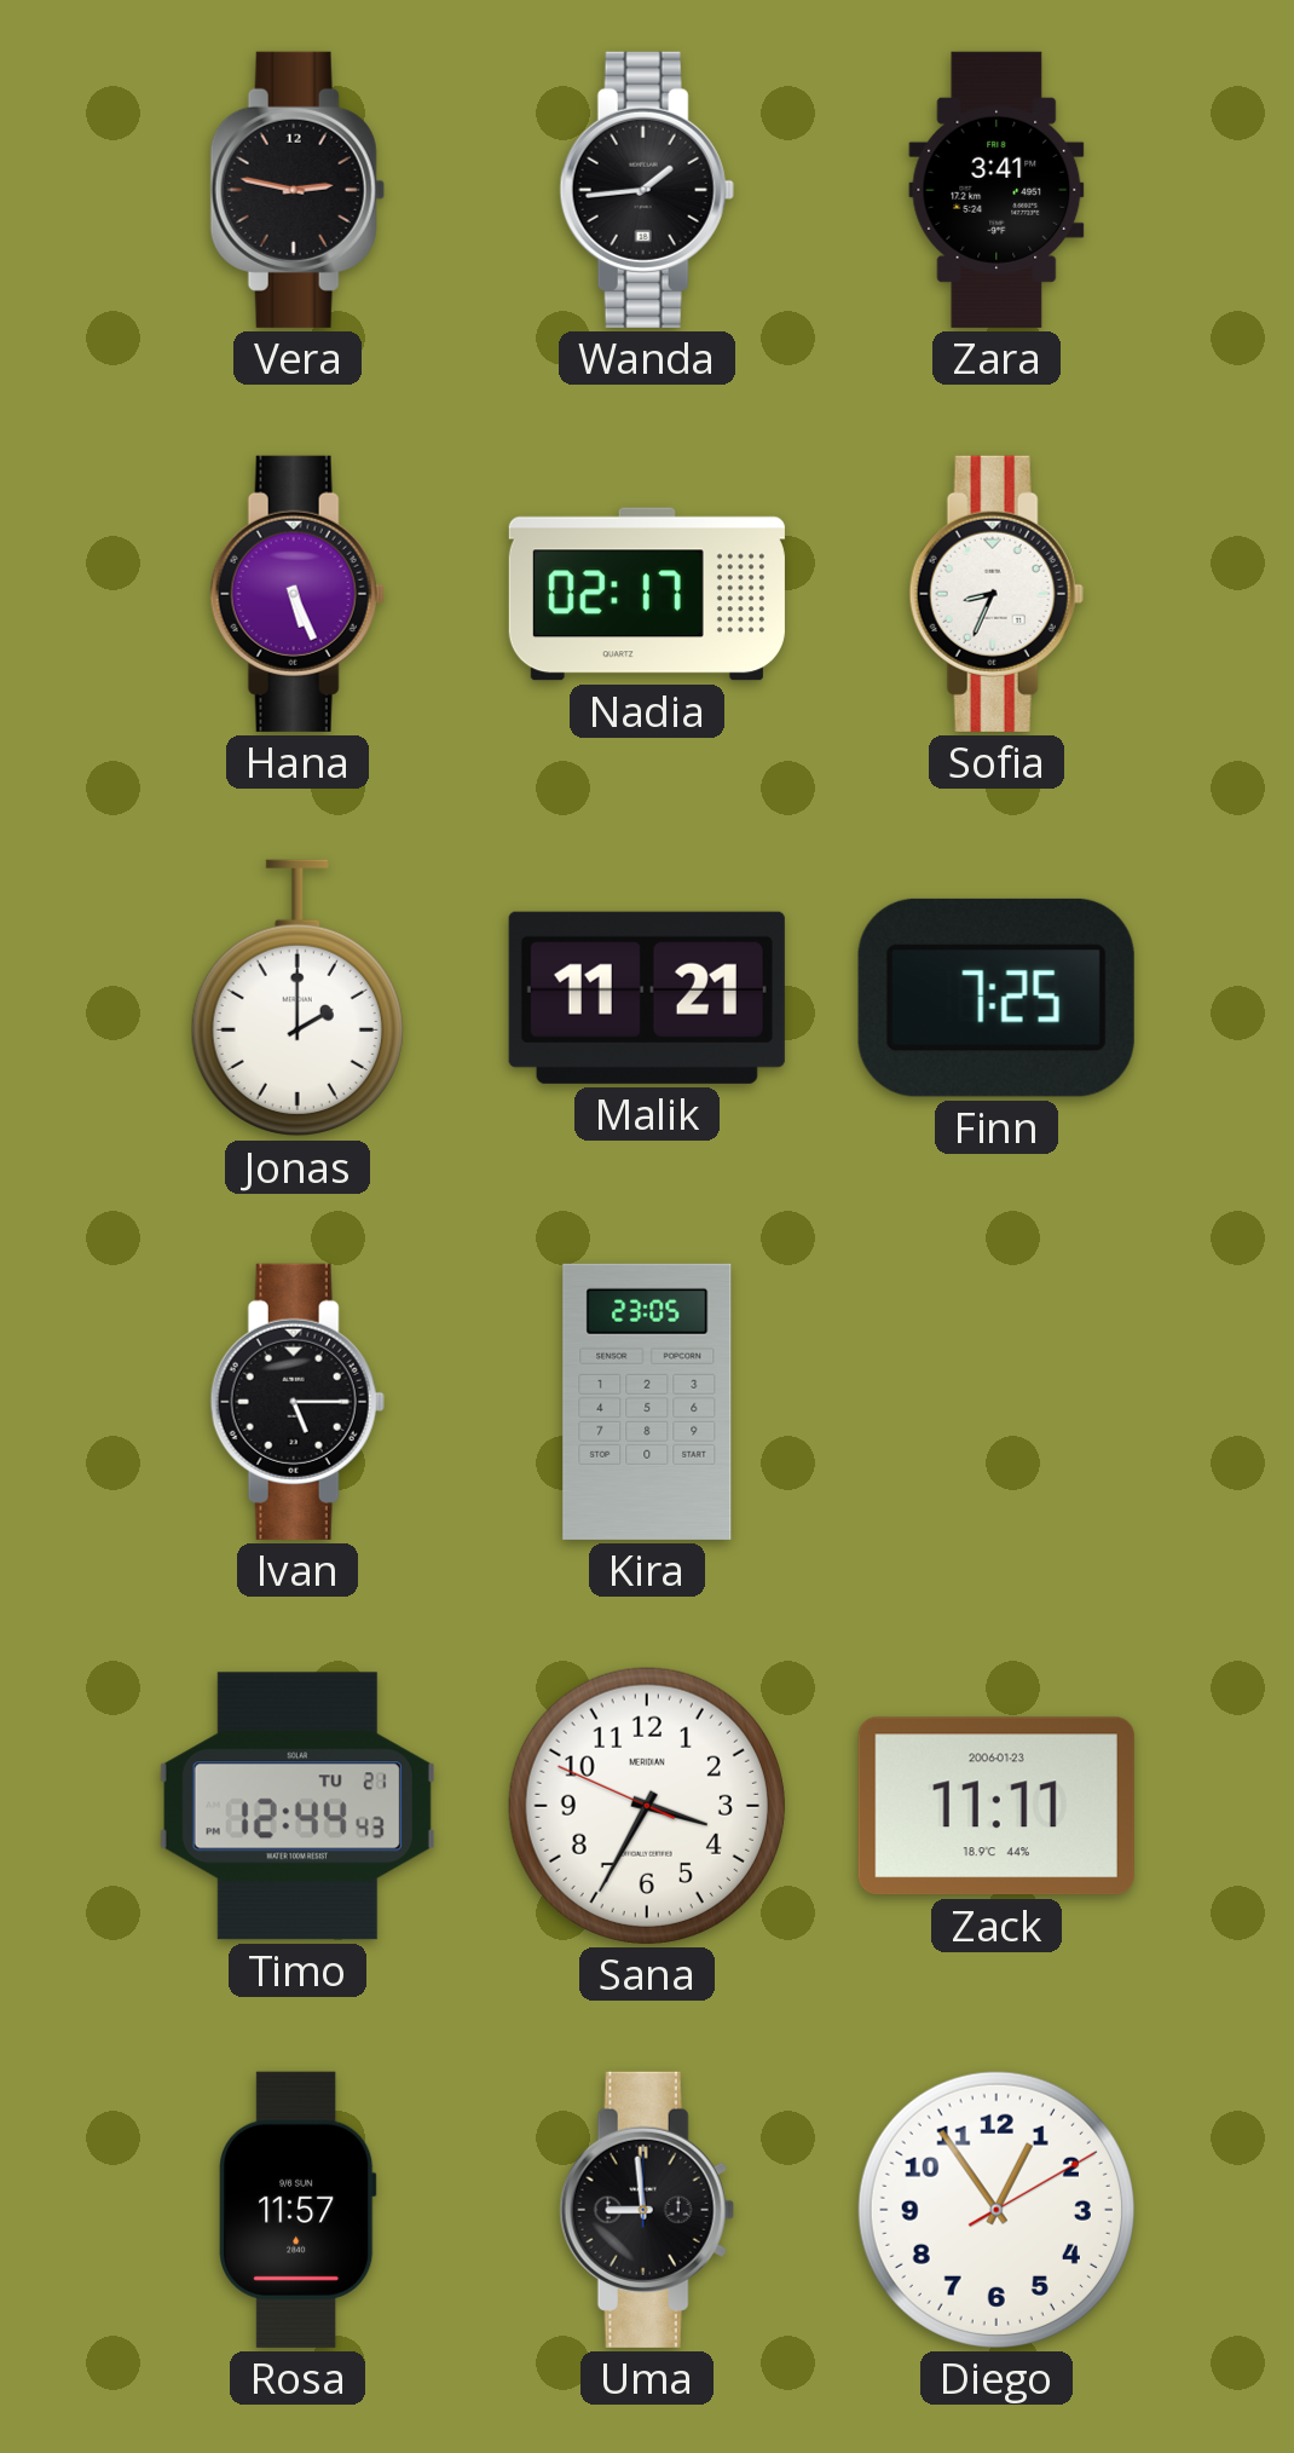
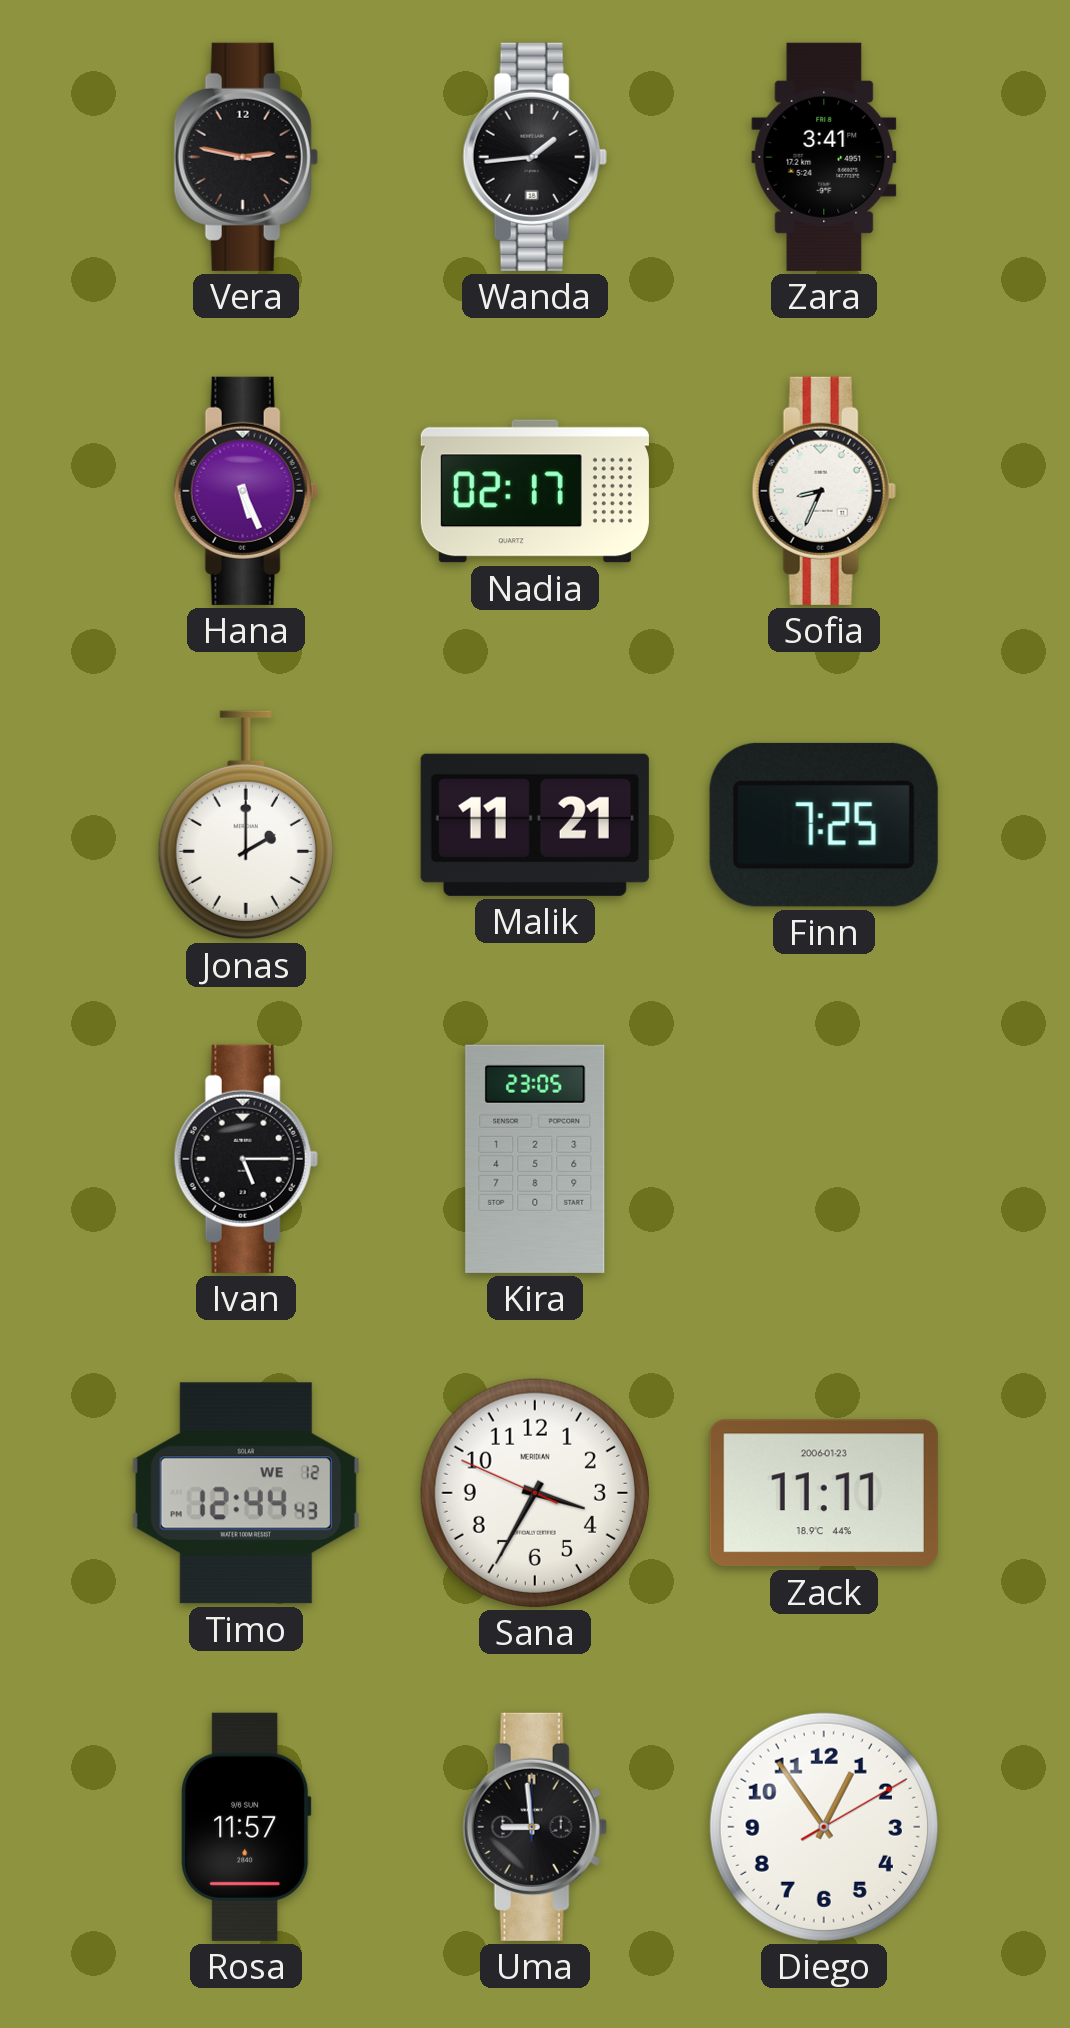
Timo date: TU 21 -> WE 12
